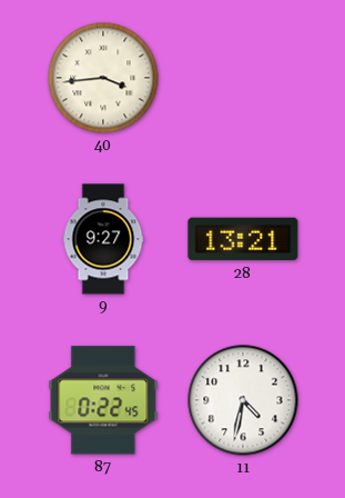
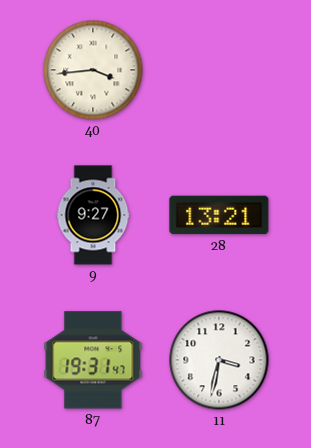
87: 0:22 -> 19:31
11: 4:32 -> 3:32
